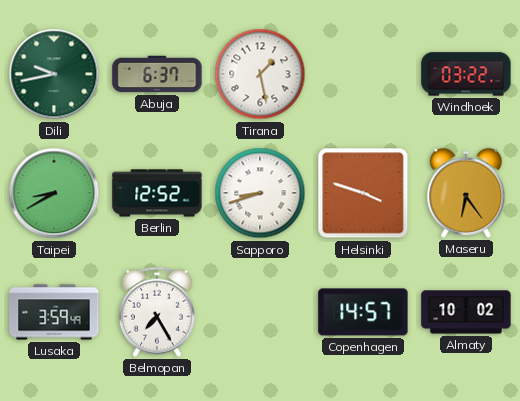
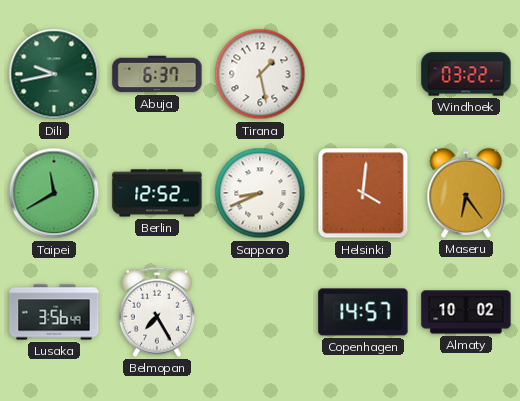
Taipei: 8:40 -> 11:40
Sapporo: 8:42 -> 8:41
Helsinki: 3:48 -> 4:01
Lusaka: 3:59 -> 3:56
